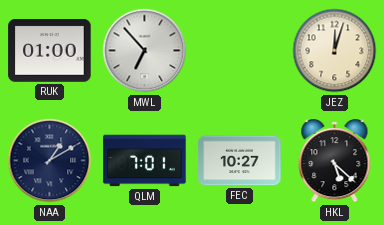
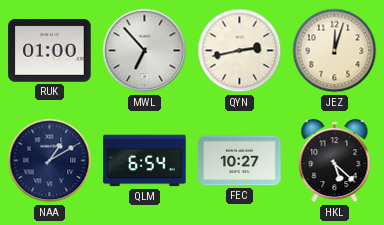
QYN: none -> 2:43
QLM: 7:01 -> 6:54
